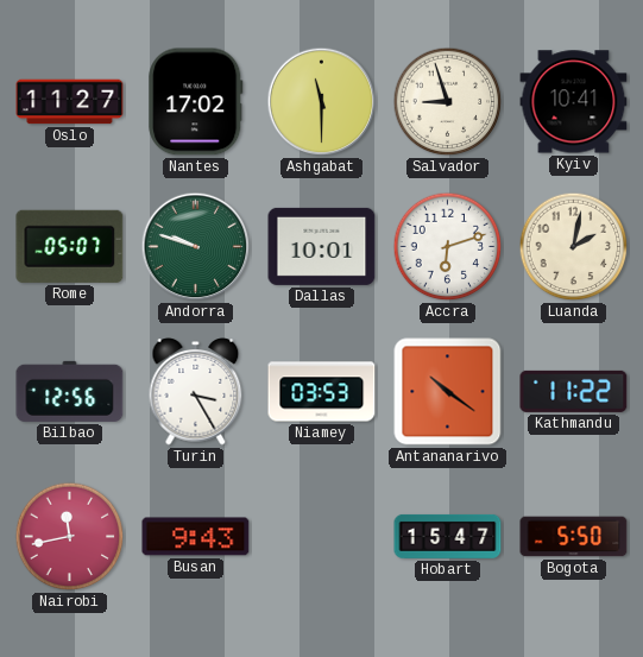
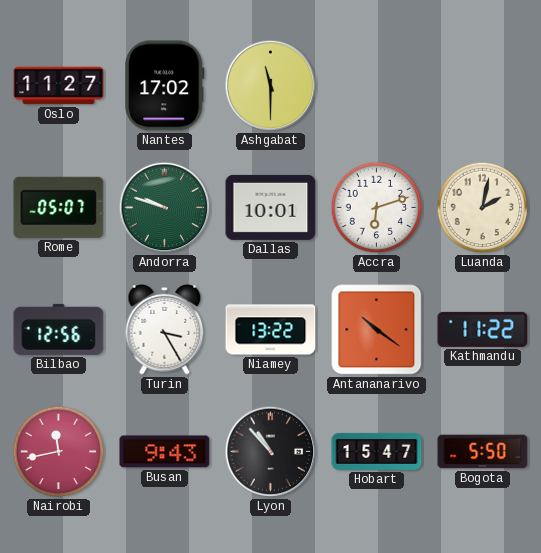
Salvador: 8:57 -> none
Kyiv: 10:41 -> none
Niamey: 03:53 -> 13:22
Lyon: none -> 10:53
